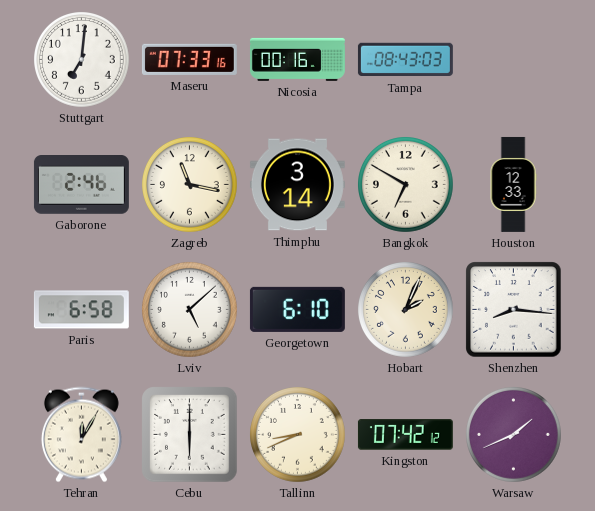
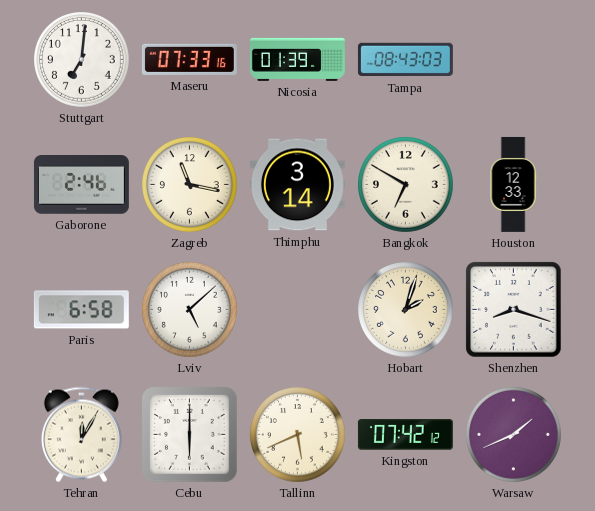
Nicosia: 00:16 -> 01:39
Georgetown: 6:10 -> none
Hobart: 2:04 -> 2:03
Shenzhen: 8:16 -> 8:18
Tallinn: 8:41 -> 5:41
